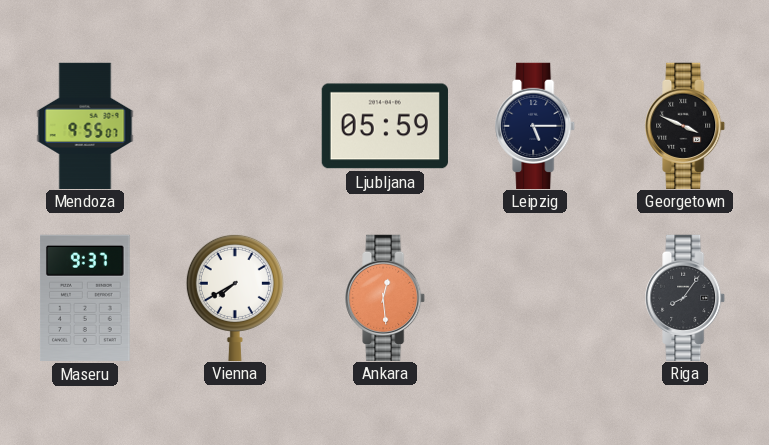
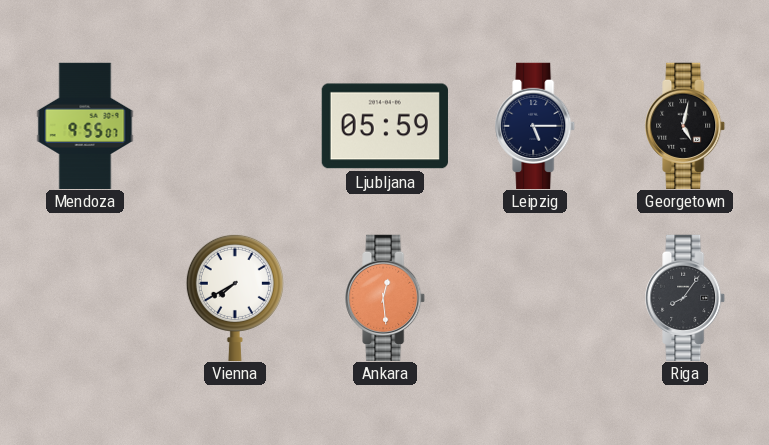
Georgetown: 3:49 -> 5:02
Maseru: 9:37 -> none
